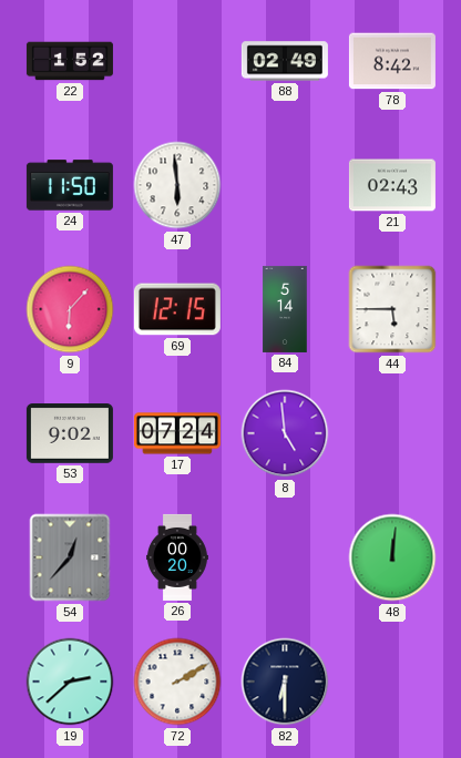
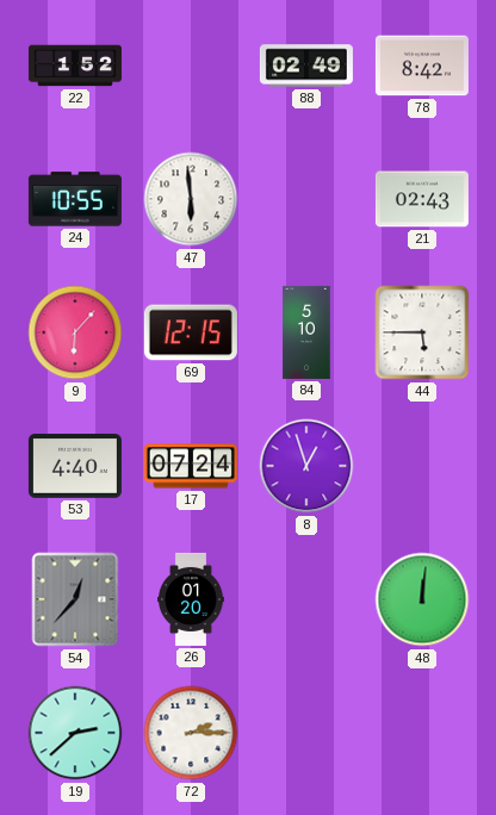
24: 11:50 -> 10:55
84: 5:14 -> 5:10
53: 9:02 -> 4:40
8: 4:59 -> 12:57
26: 00:20 -> 01:20
72: 2:10 -> 2:15
82: 6:30 -> none
